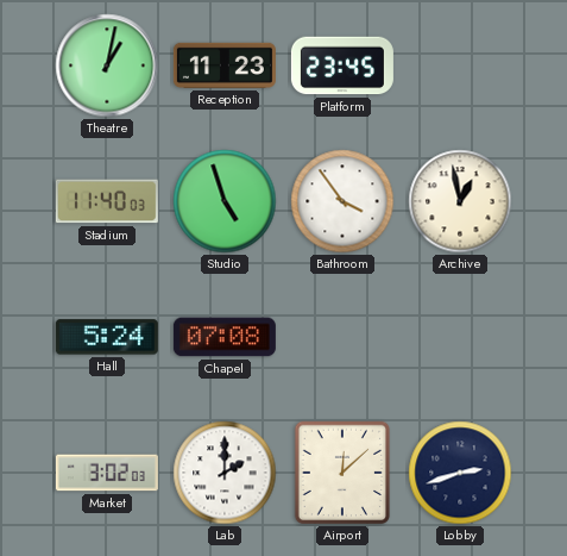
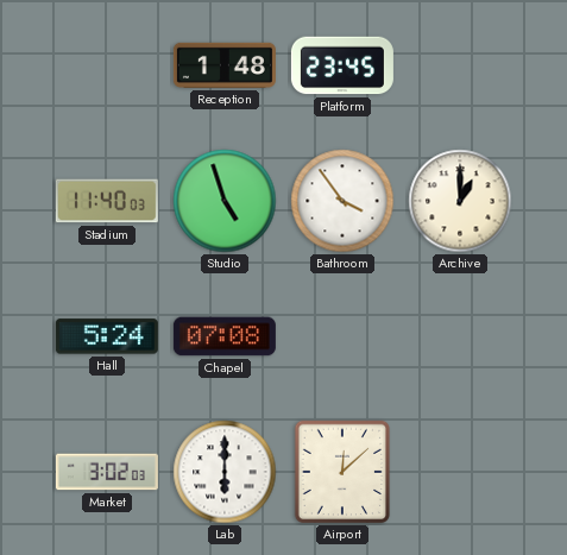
Theatre: 1:02 -> none
Reception: 11:23 -> 1:48
Archive: 12:58 -> 1:00
Lab: 2:00 -> 6:00
Lobby: 2:42 -> none
